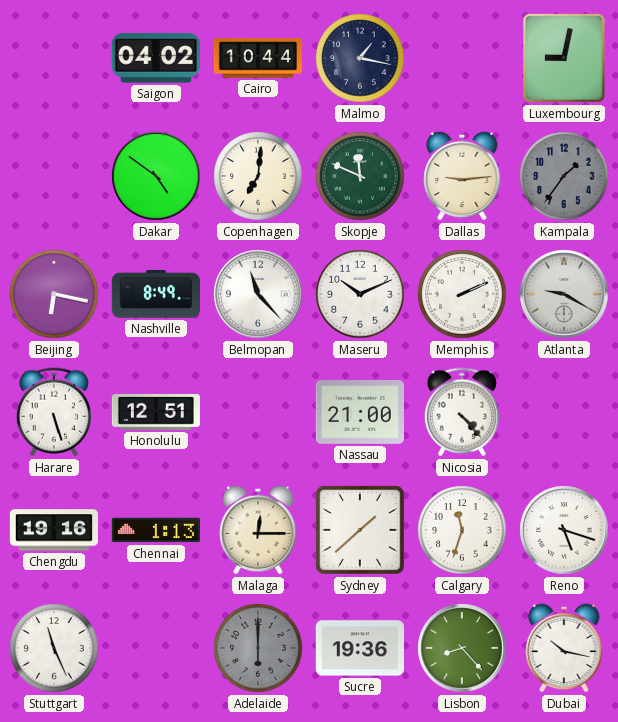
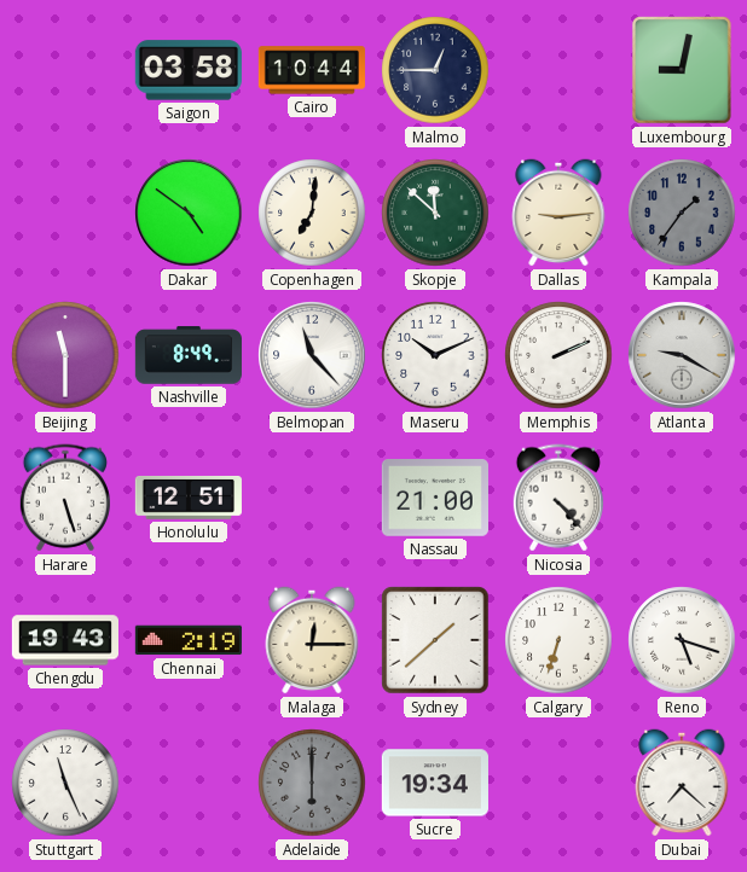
Saigon: 04:02 -> 03:58
Malmo: 1:17 -> 12:45
Skopje: 11:49 -> 11:52
Beijing: 6:17 -> 11:30
Chengdu: 19:16 -> 19:43
Chennai: 1:13 -> 2:19
Calgary: 11:33 -> 6:33
Sucre: 19:36 -> 19:34
Lisbon: 8:23 -> none
Dubai: 10:17 -> 7:22
